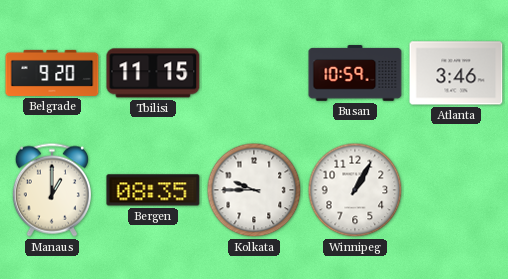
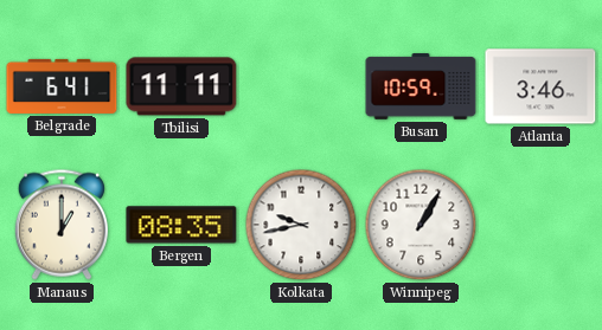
Belgrade: 9:20 -> 6:41
Tbilisi: 11:15 -> 11:11
Kolkata: 9:45 -> 9:43
